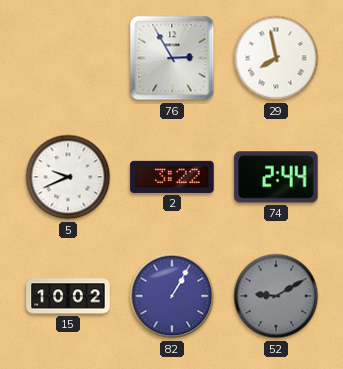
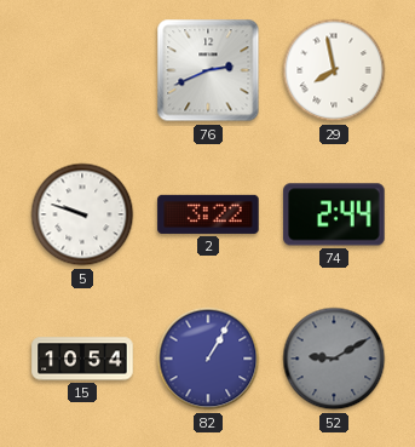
76: 2:55 -> 2:41
5: 9:41 -> 9:48
15: 10:02 -> 10:54
